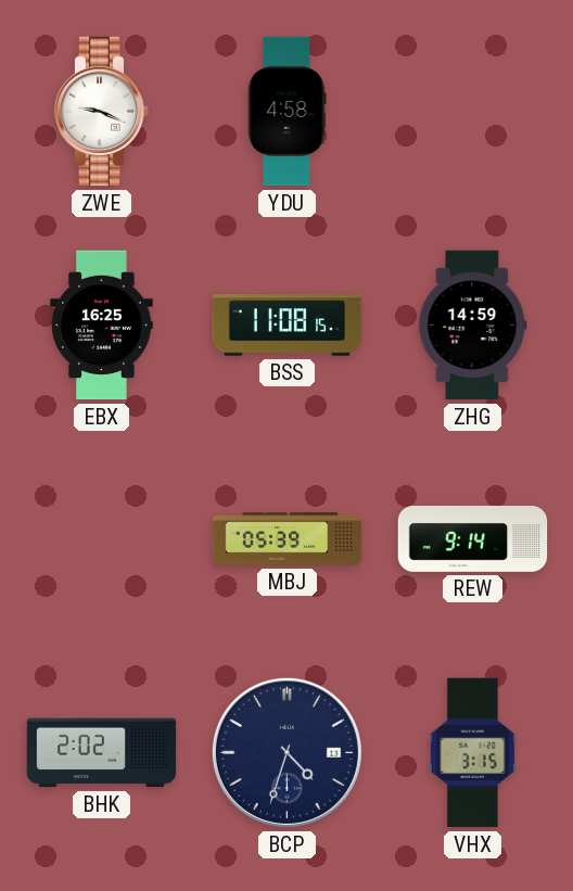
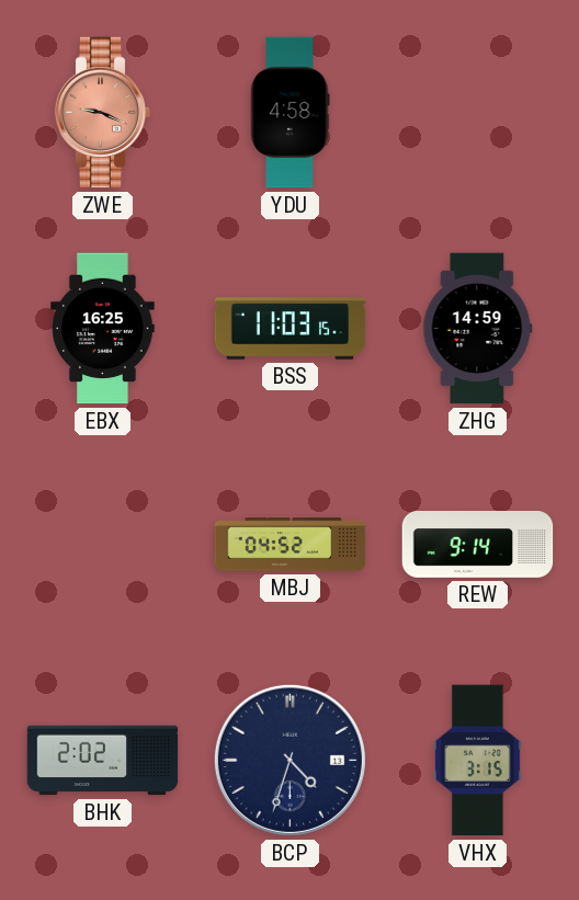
ZWE dial: white -> salmon
BSS: 11:08 -> 11:03
MBJ: 05:39 -> 04:52
